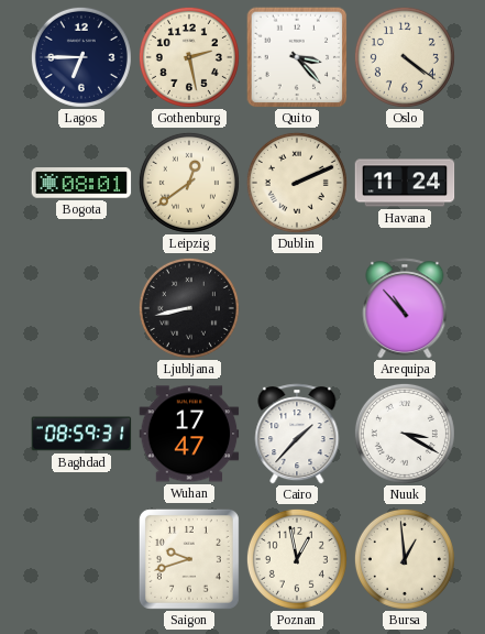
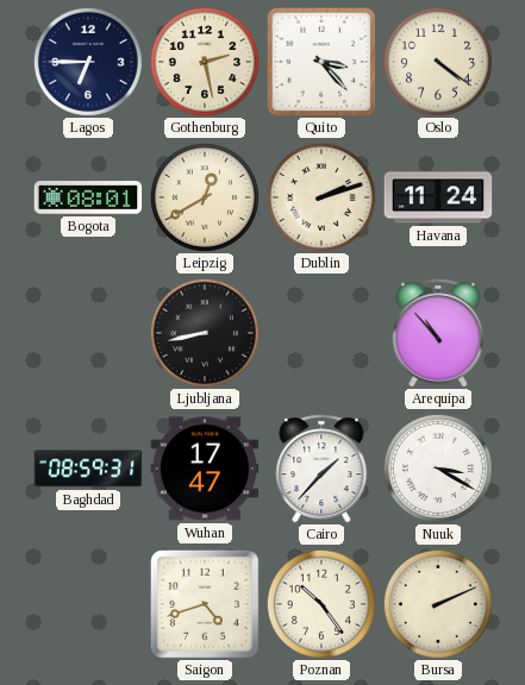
Leipzig: 12:39 -> 12:40
Dublin: 2:11 -> 2:12
Saigon: 9:42 -> 4:42
Poznan: 12:58 -> 10:24
Bursa: 12:59 -> 2:11
